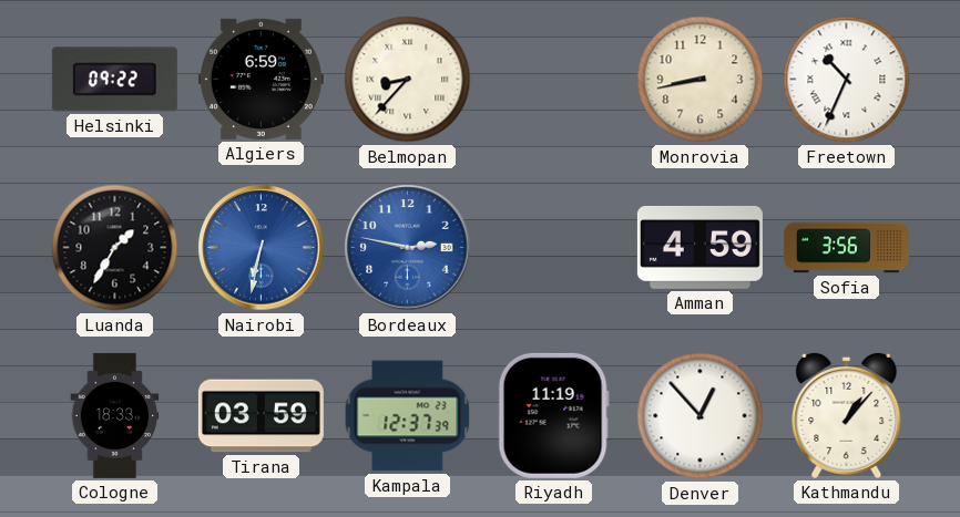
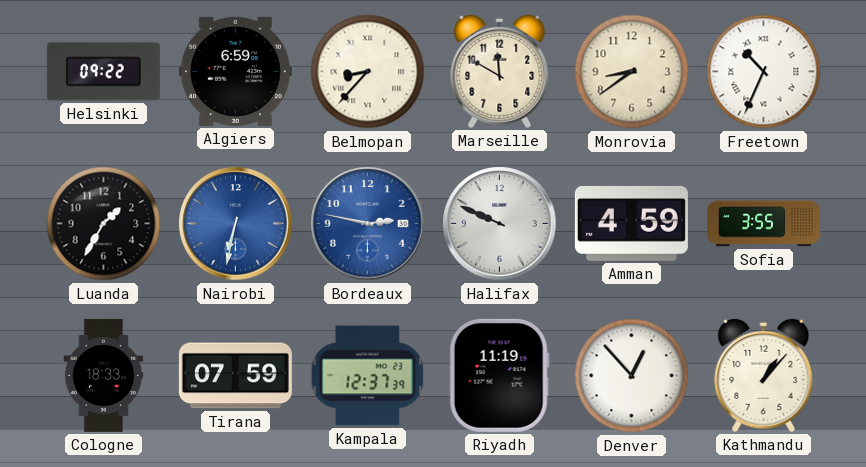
Marseille: none -> 11:50
Monrovia: 8:43 -> 8:39
Halifax: none -> 9:49
Sofia: 3:56 -> 3:55
Tirana: 03:59 -> 07:59
